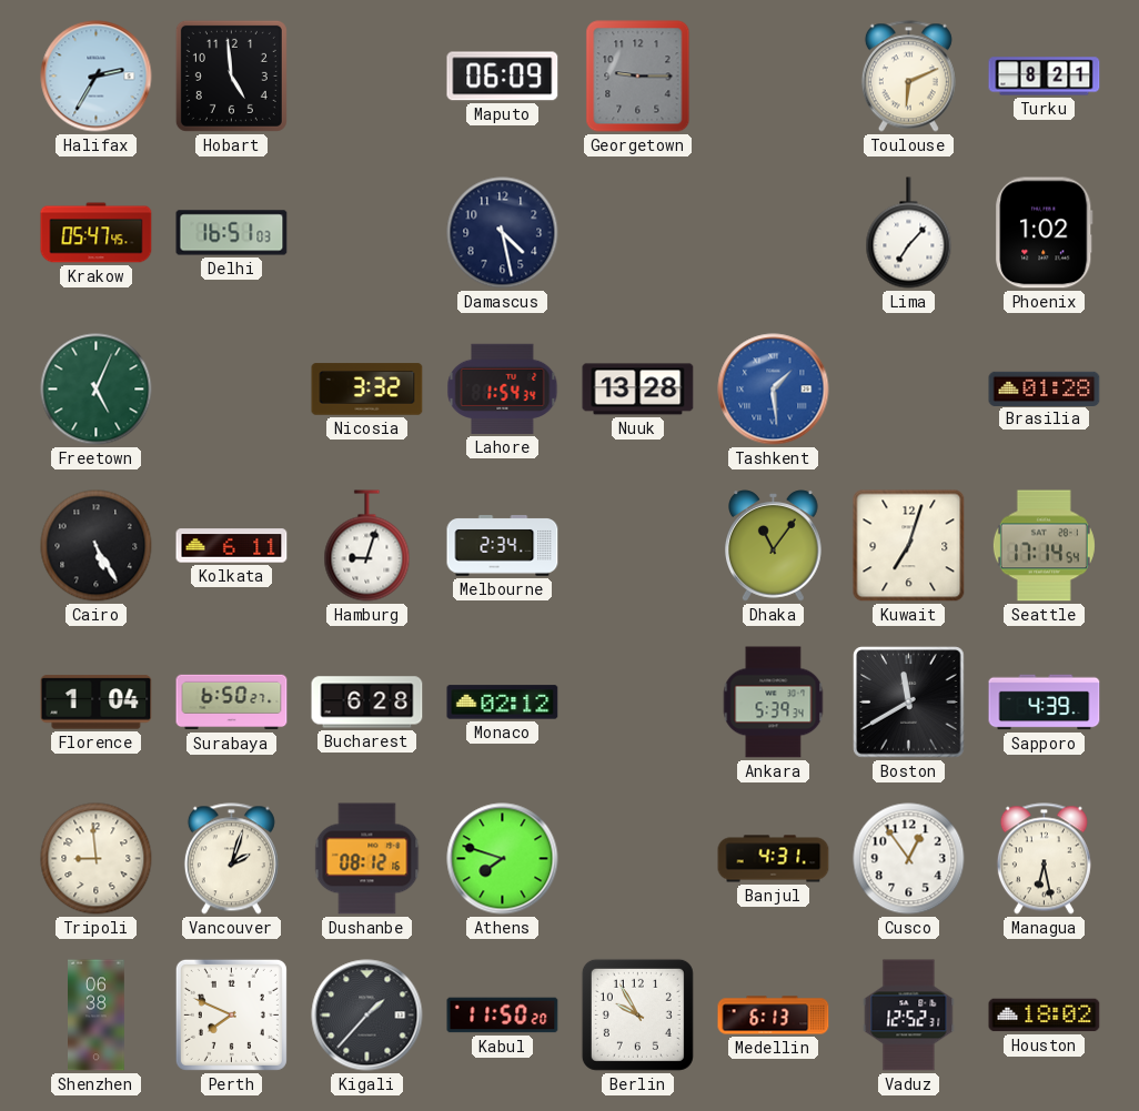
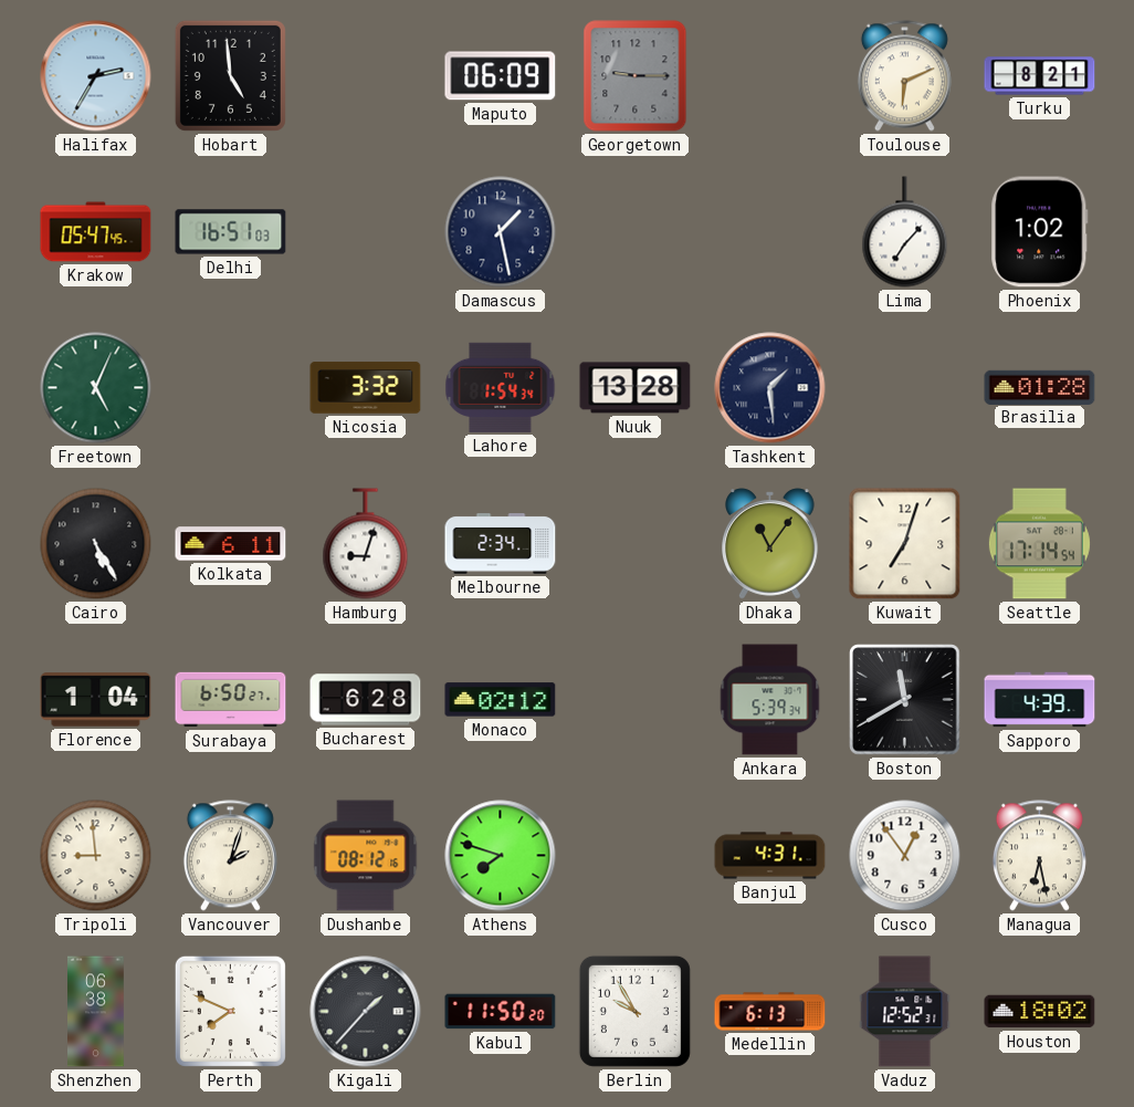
Damascus: 4:28 -> 1:28
Tashkent dial: blue -> navy
